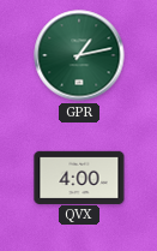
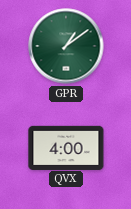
GPR: 1:13 -> 1:09
